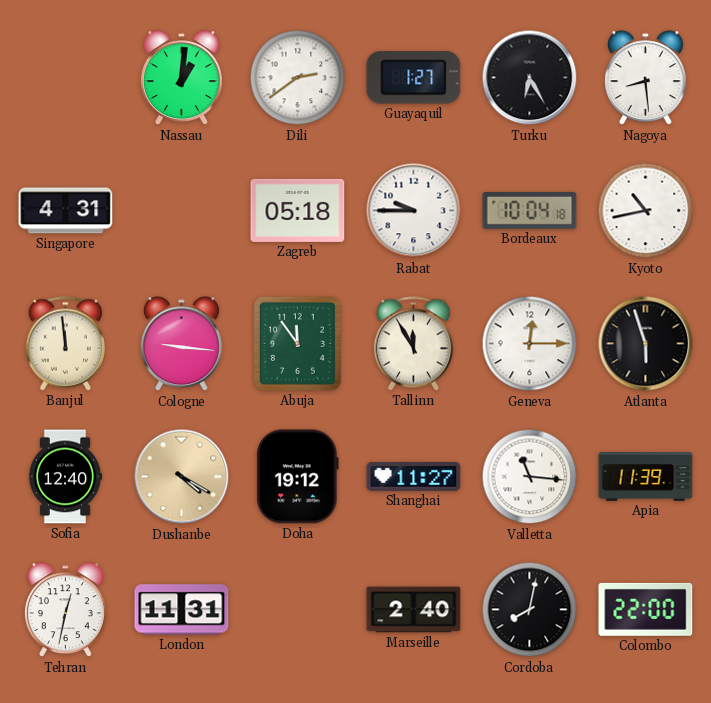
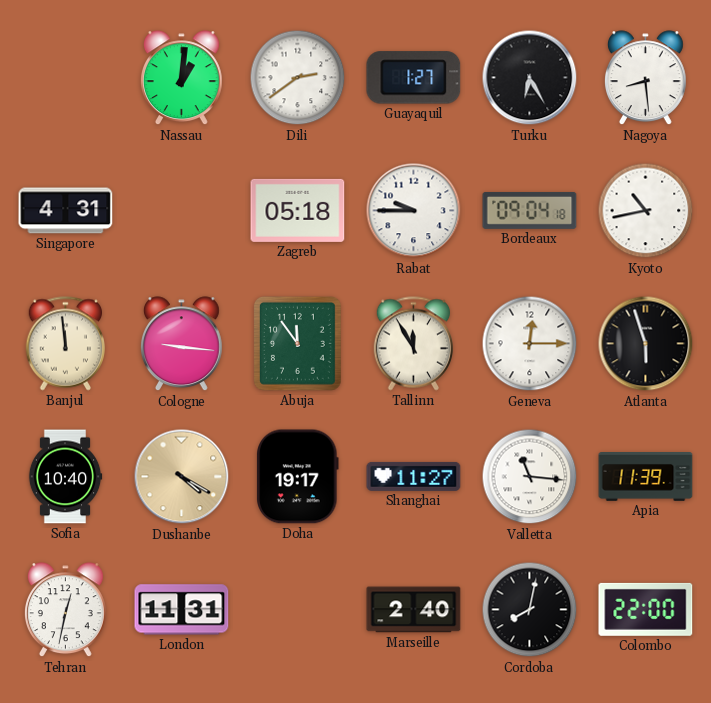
Bordeaux: 10:04 -> 09:04
Sofia: 12:40 -> 10:40
Doha: 19:12 -> 19:17
